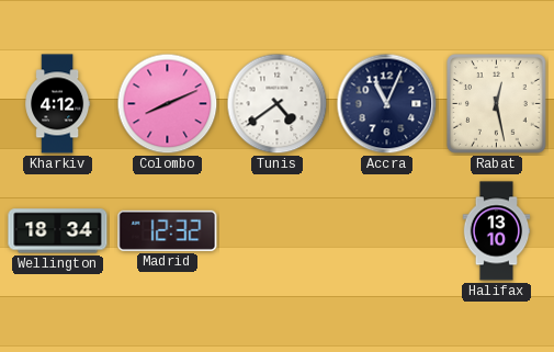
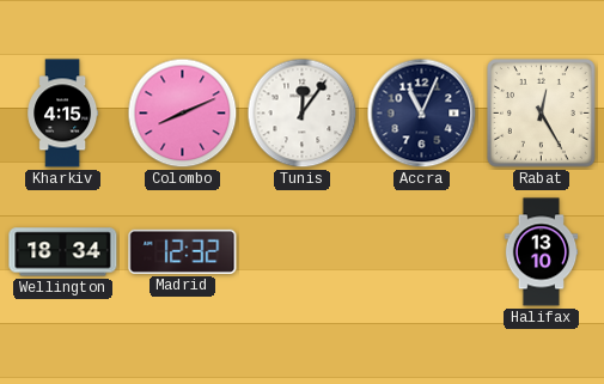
Kharkiv: 4:12 -> 4:15
Tunis: 4:39 -> 12:06
Rabat: 12:28 -> 12:25
